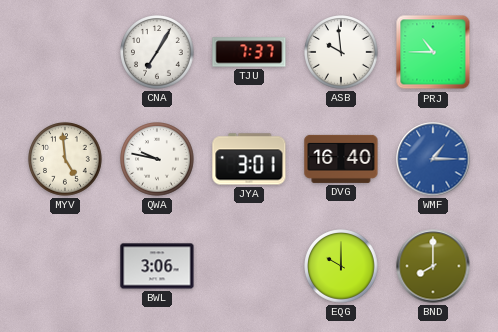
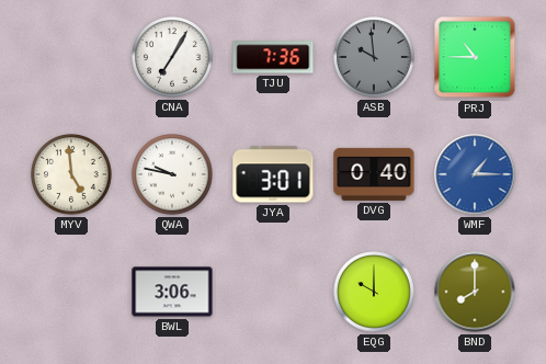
TJU: 7:37 -> 7:36
ASB dial: white -> grey
DVG: 16:40 -> 0:40
